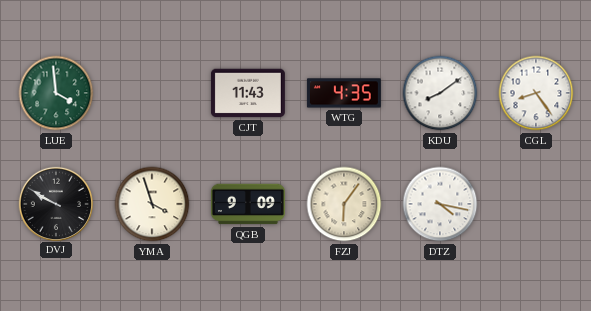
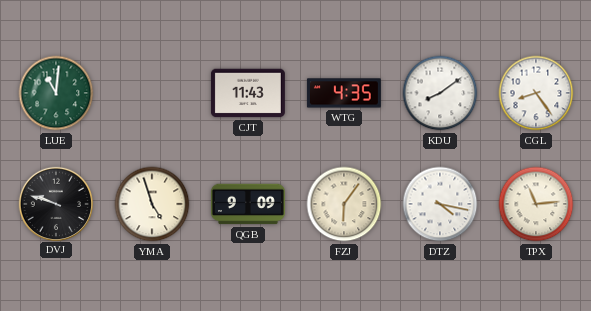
LUE: 3:59 -> 11:01
DVJ: 9:50 -> 9:48
YMA: 3:57 -> 4:57
TPX: none -> 11:14
